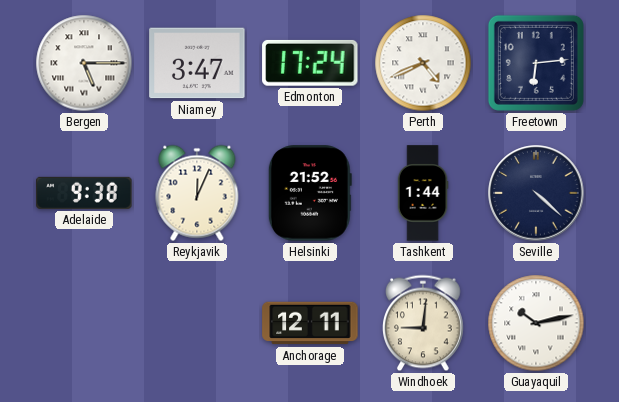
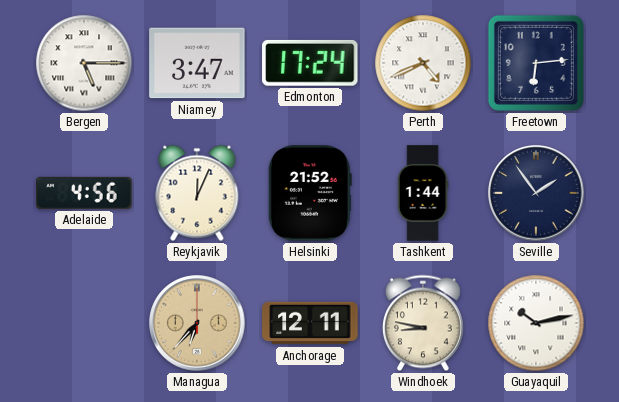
Adelaide: 9:38 -> 4:56
Seville: 4:22 -> 1:54
Managua: none -> 6:37
Windhoek: 9:01 -> 8:47
